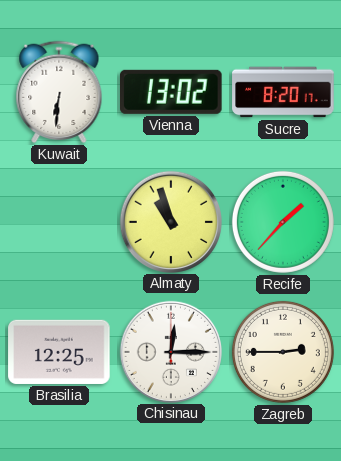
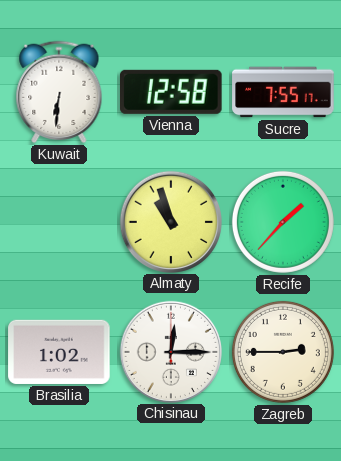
Vienna: 13:02 -> 12:58
Sucre: 8:20 -> 7:55
Brasilia: 12:25 -> 1:02
